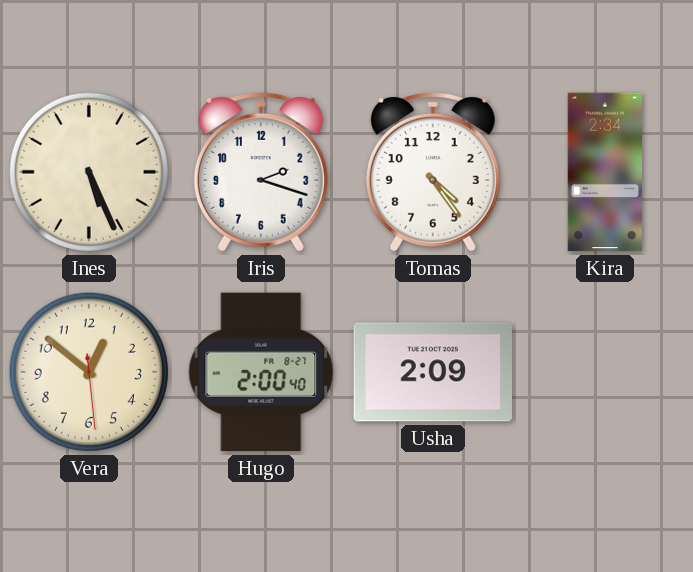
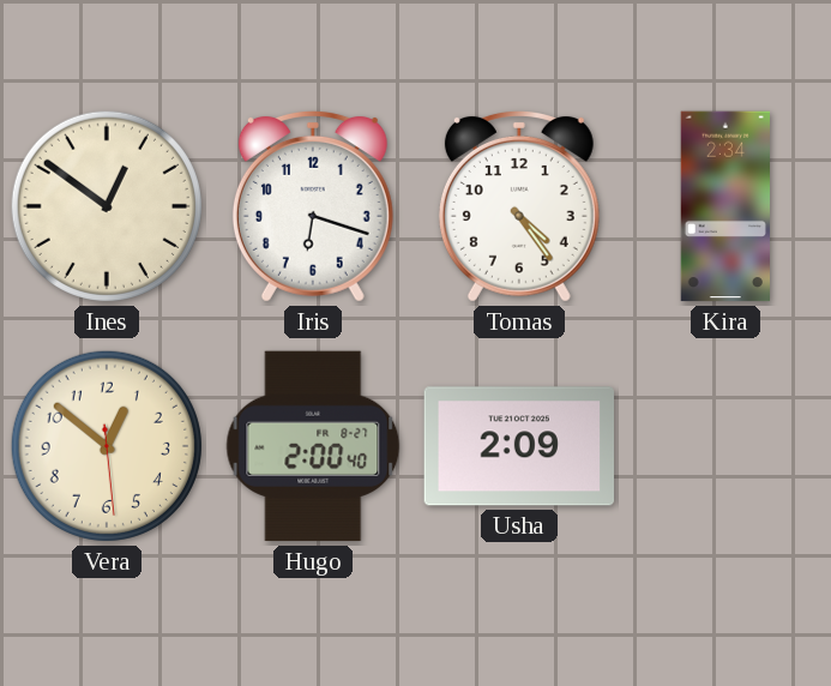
Ines: 5:26 -> 12:51
Iris: 2:18 -> 6:18
